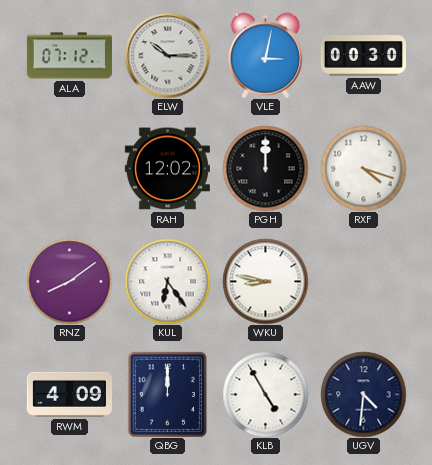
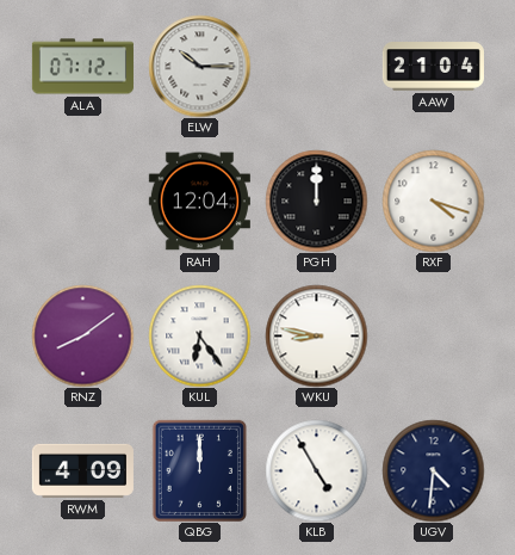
VLE: 3:02 -> none
AAW: 00:30 -> 21:04
RAH: 12:02 -> 12:04
